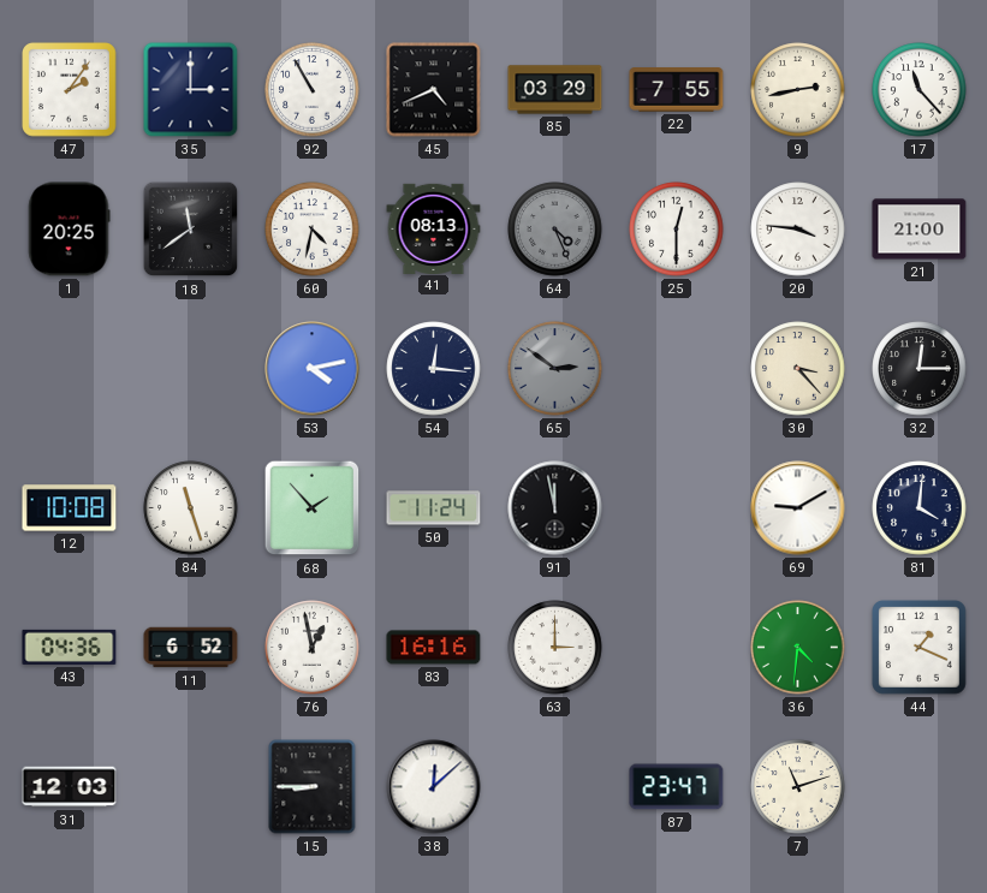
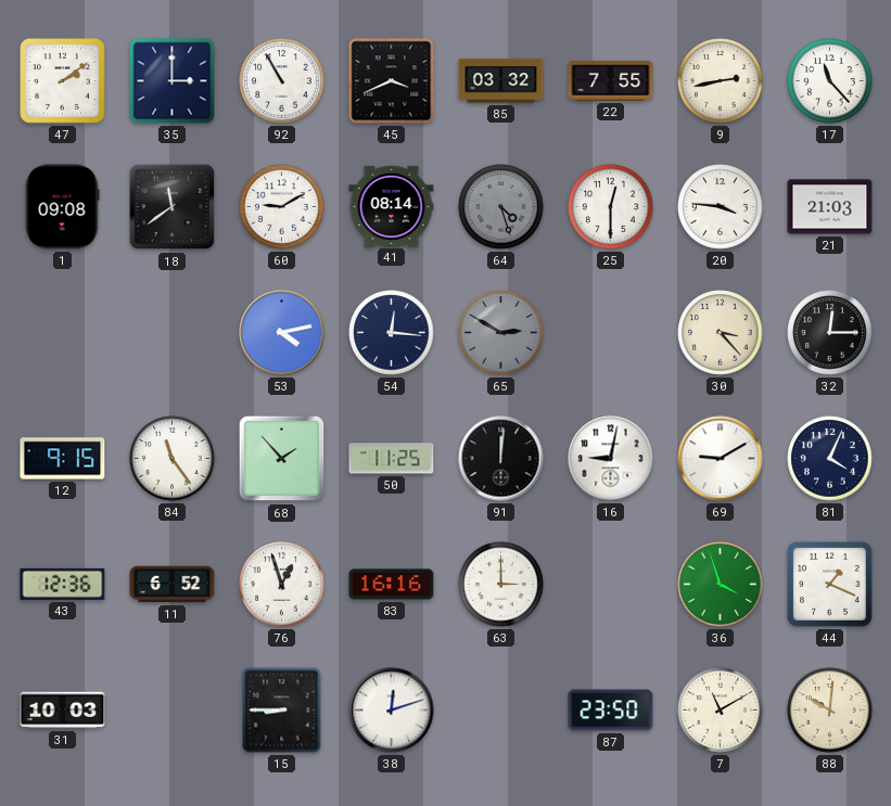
47: 2:06 -> 2:09
45: 4:41 -> 3:41
85: 03:29 -> 03:32
1: 20:25 -> 09:08
60: 4:32 -> 9:10
41: 08:13 -> 08:14
64: 4:26 -> 4:27
21: 21:00 -> 21:03
65: 2:51 -> 2:50
12: 10:08 -> 9:15
84: 11:27 -> 11:24
50: 11:24 -> 11:25
91: 11:58 -> 12:01
16: none -> 9:02
81: 4:01 -> 4:04
43: 04:36 -> 12:36
76: 12:58 -> 12:57
36: 4:31 -> 3:57
31: 12:03 -> 10:03
38: 12:08 -> 12:12
87: 23:47 -> 23:50
7: 11:12 -> 11:10
88: none -> 10:01
